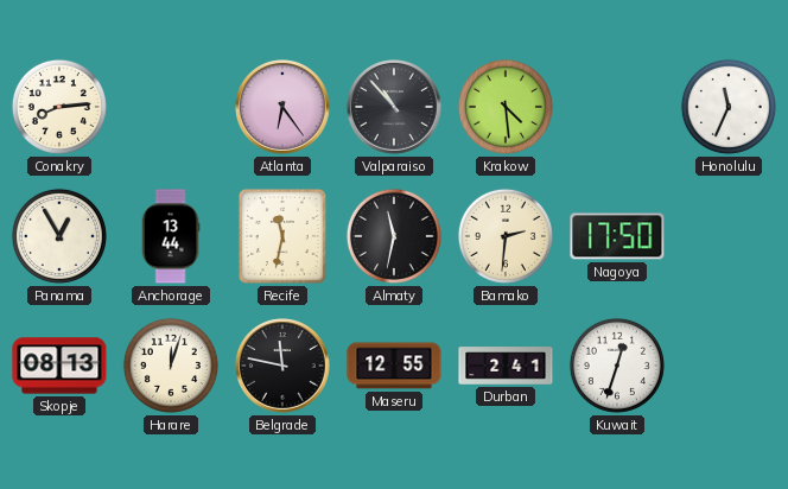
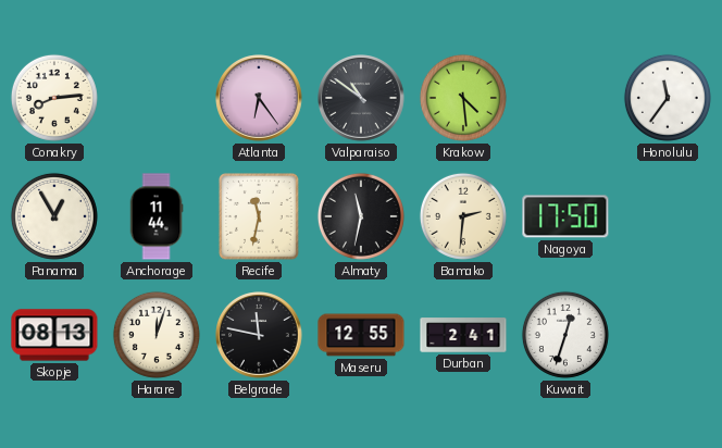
Valparaiso: 10:53 -> 10:51
Honolulu: 11:34 -> 11:36
Anchorage: 13:44 -> 11:44
